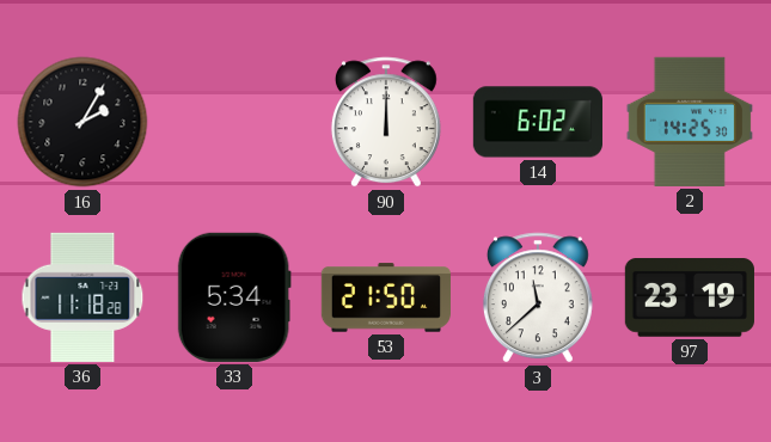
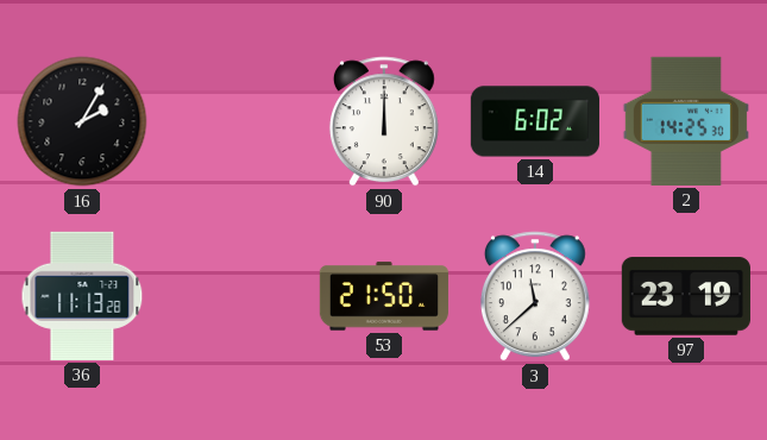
36: 11:18 -> 11:13
33: 5:34 -> none
